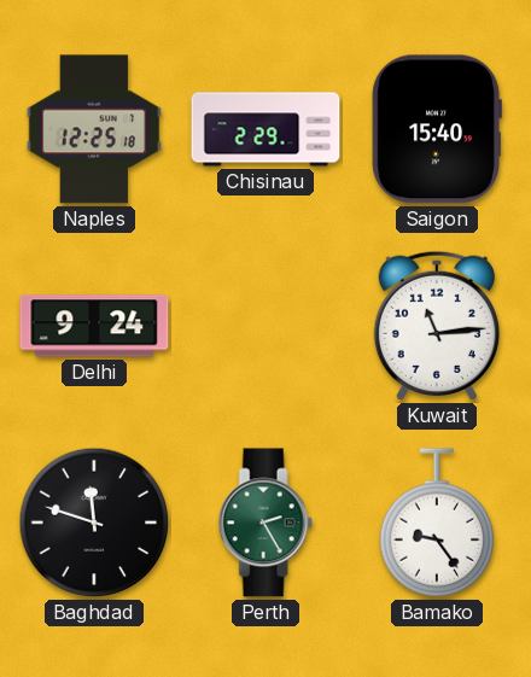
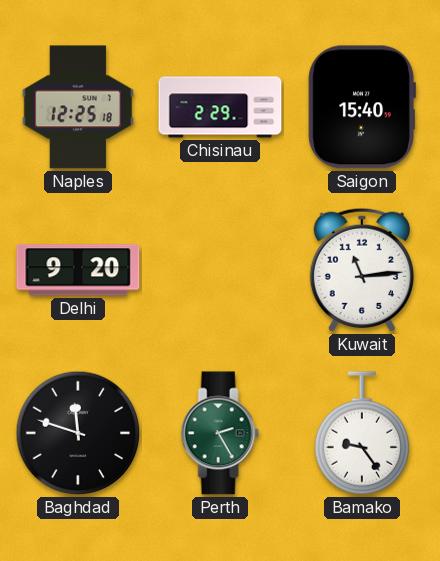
Delhi: 9:24 -> 9:20
